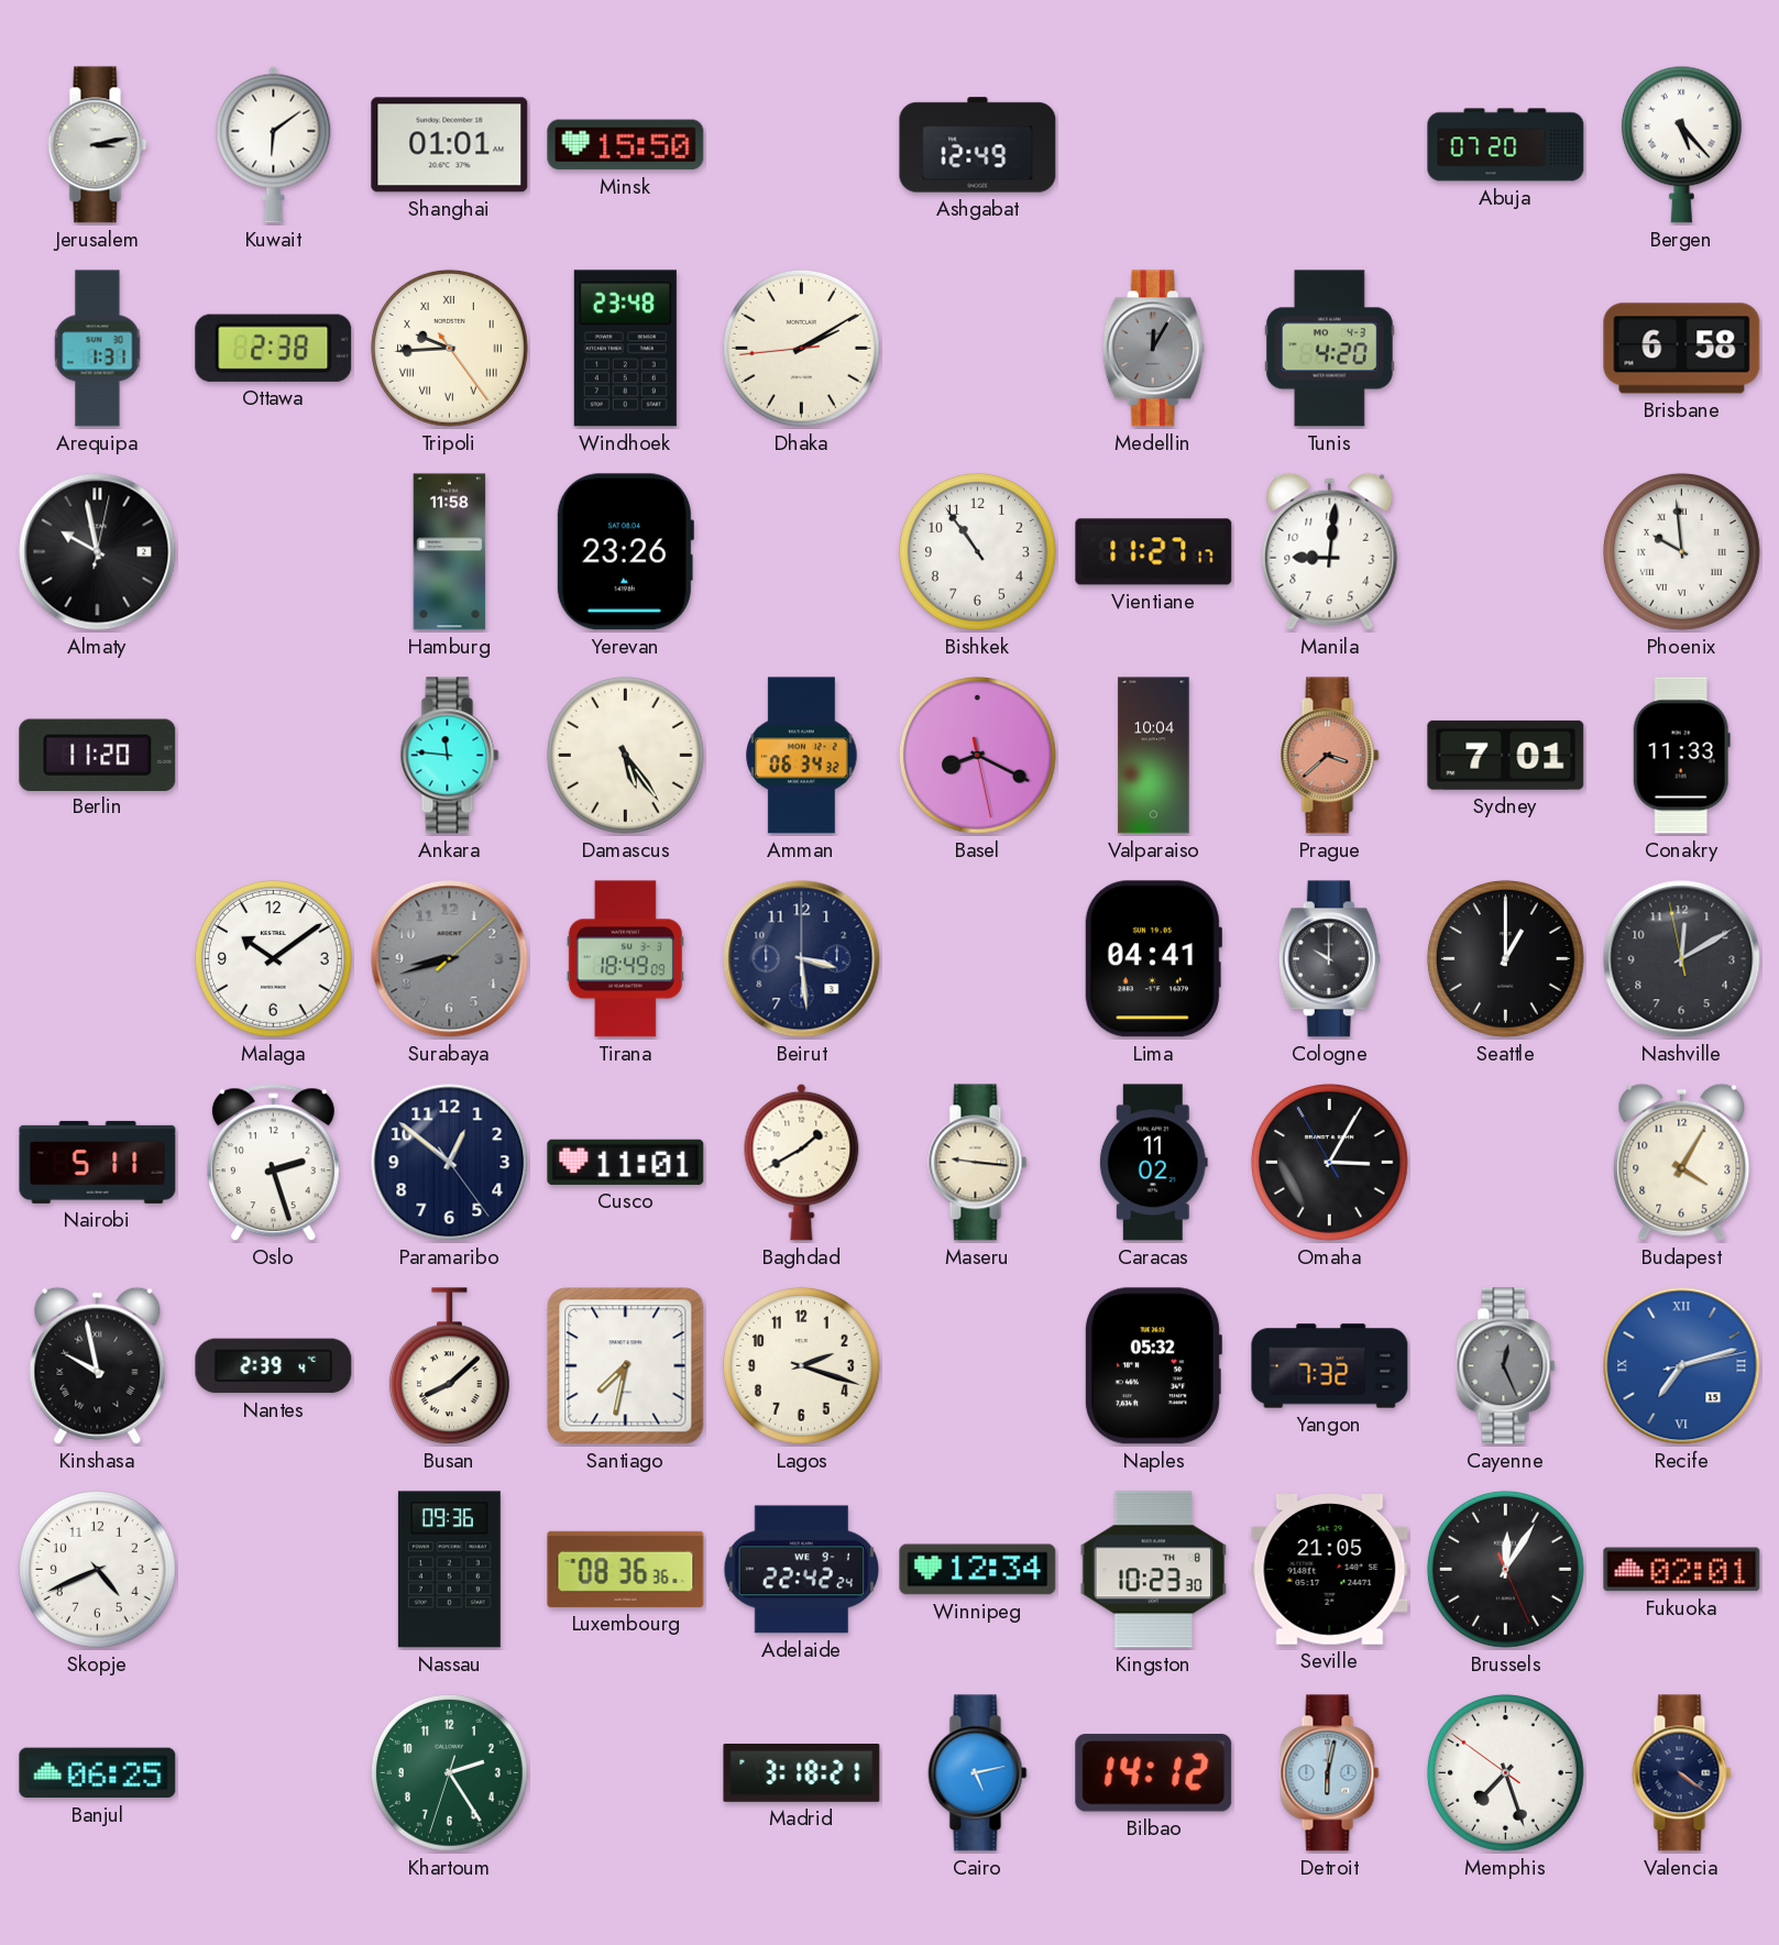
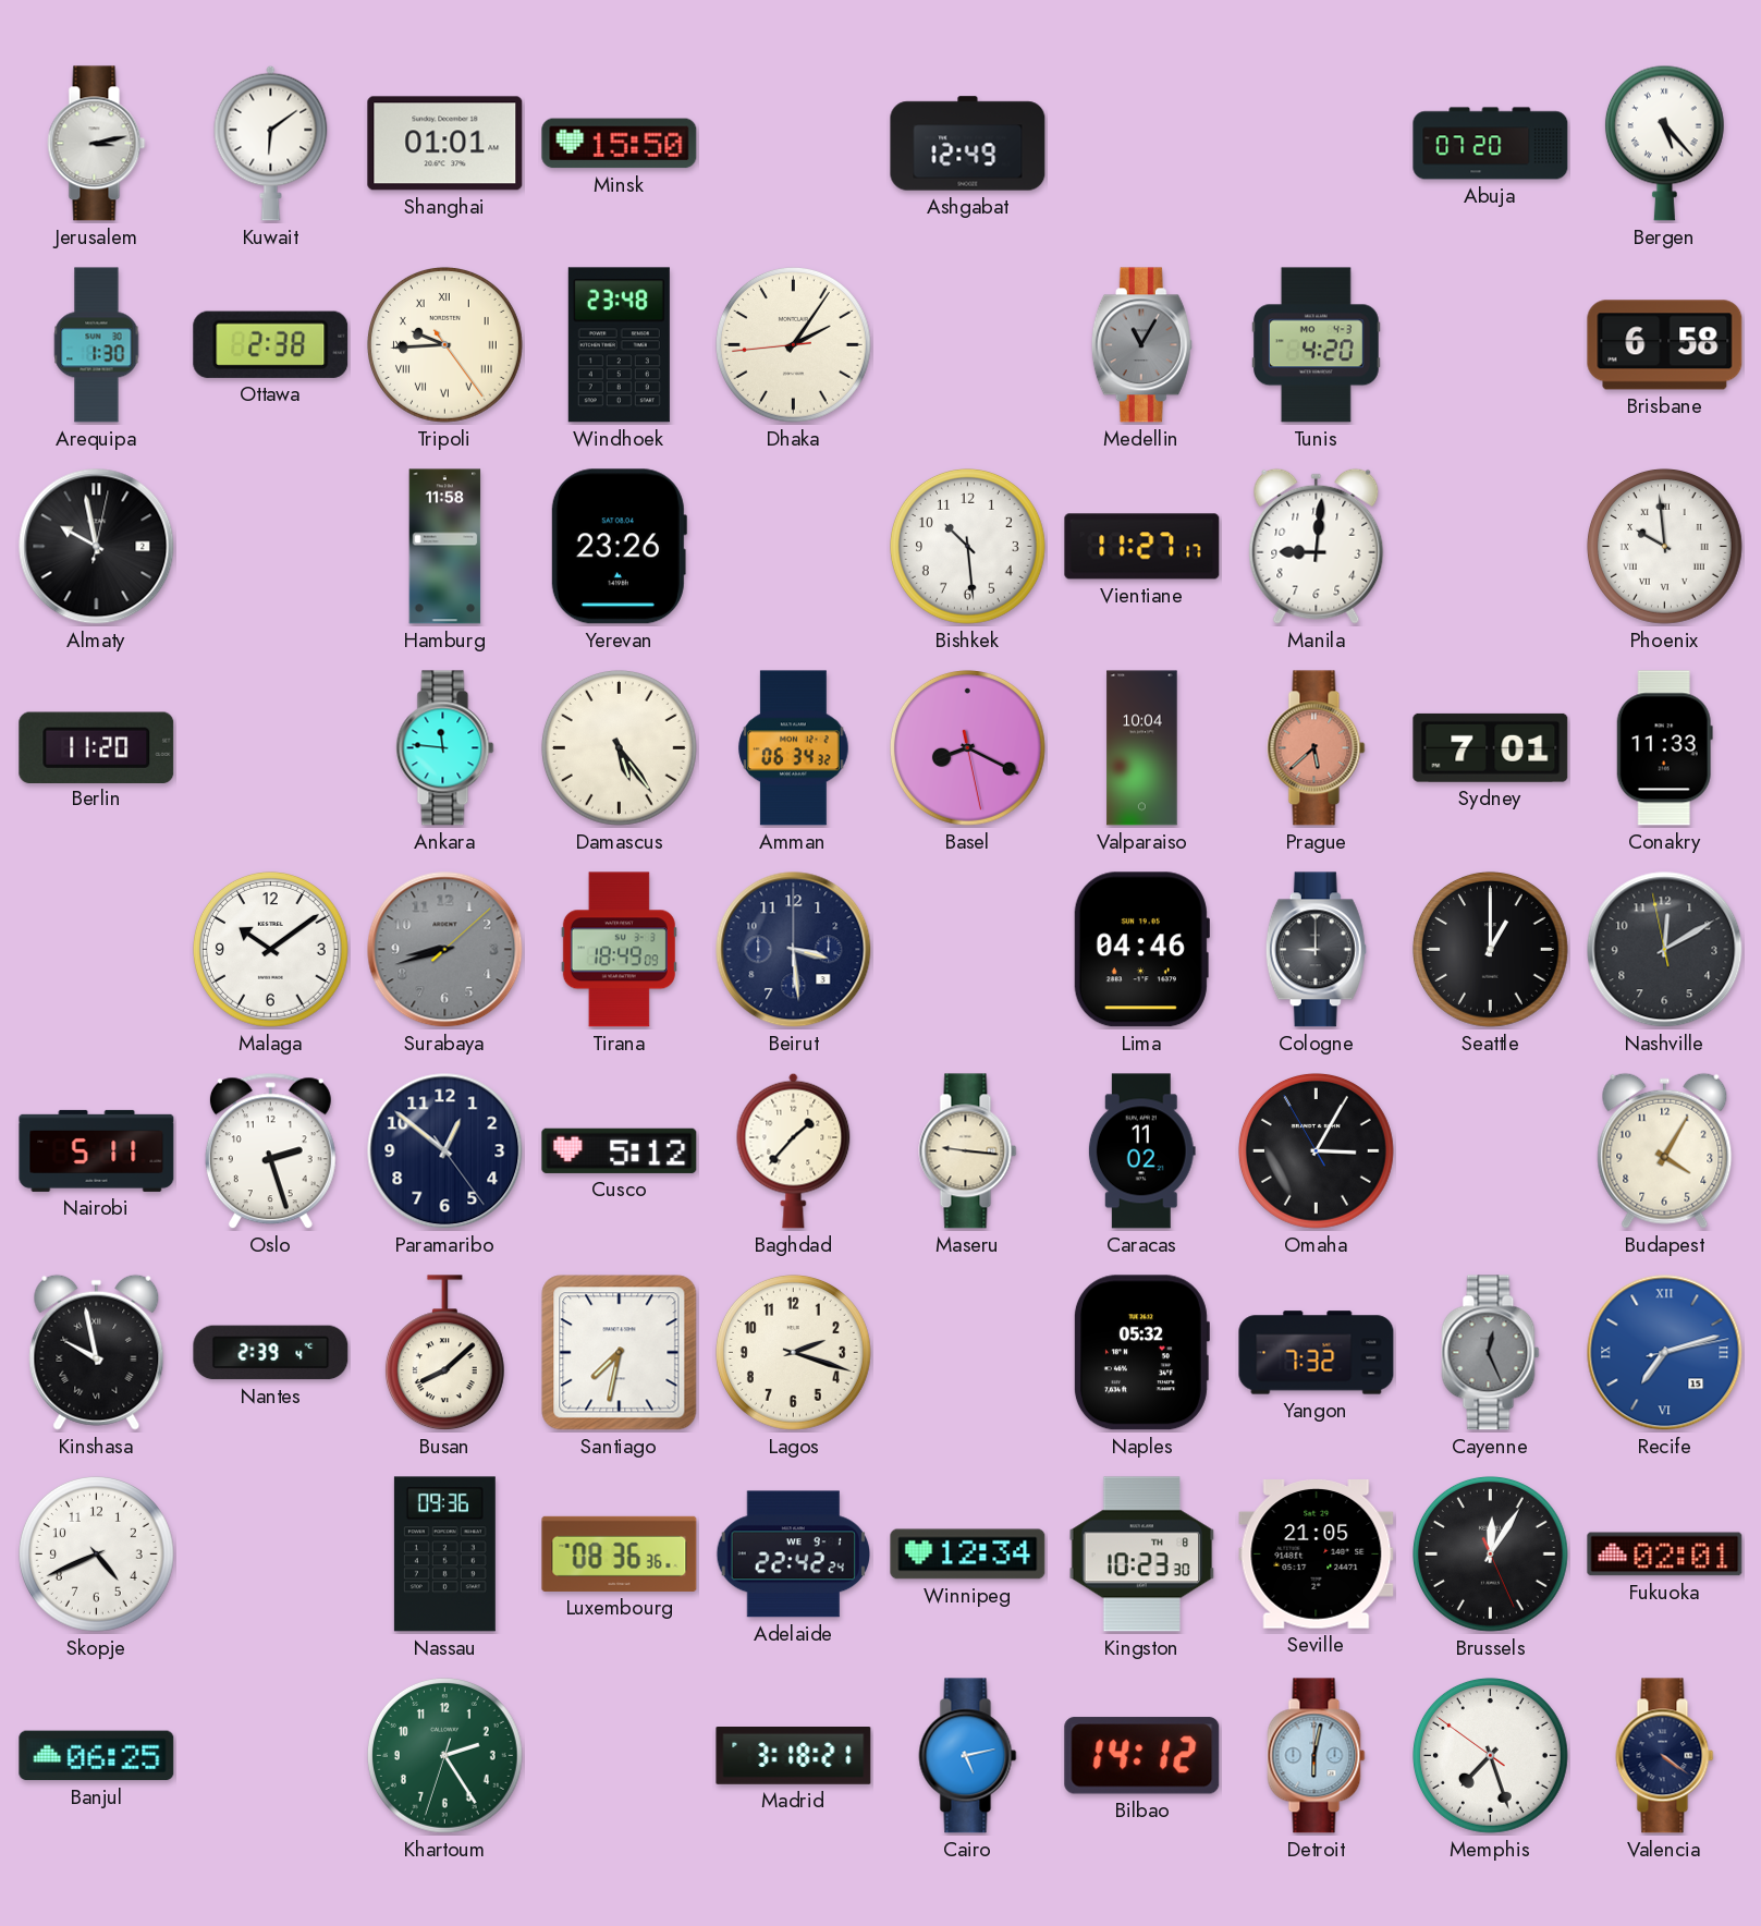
Arequipa: 1:31 -> 1:30
Dhaka: 2:09 -> 2:05
Medellin: 12:05 -> 11:05
Bishkek: 10:54 -> 10:29
Prague: 3:38 -> 5:38
Lima: 04:41 -> 04:46
Cologne: 10:00 -> 9:00
Cusco: 11:01 -> 5:12
Baghdad: 1:40 -> 1:37
